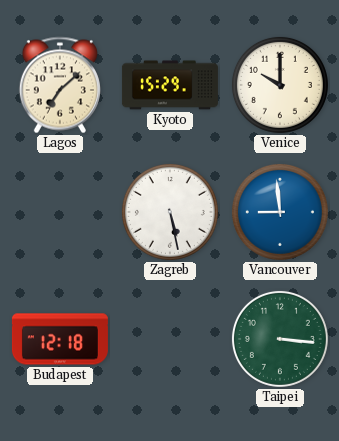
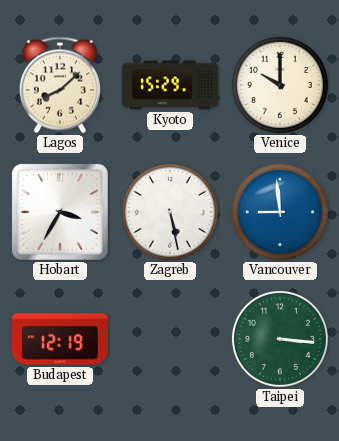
Lagos: 7:08 -> 8:08
Hobart: none -> 3:35
Budapest: 12:18 -> 12:19
